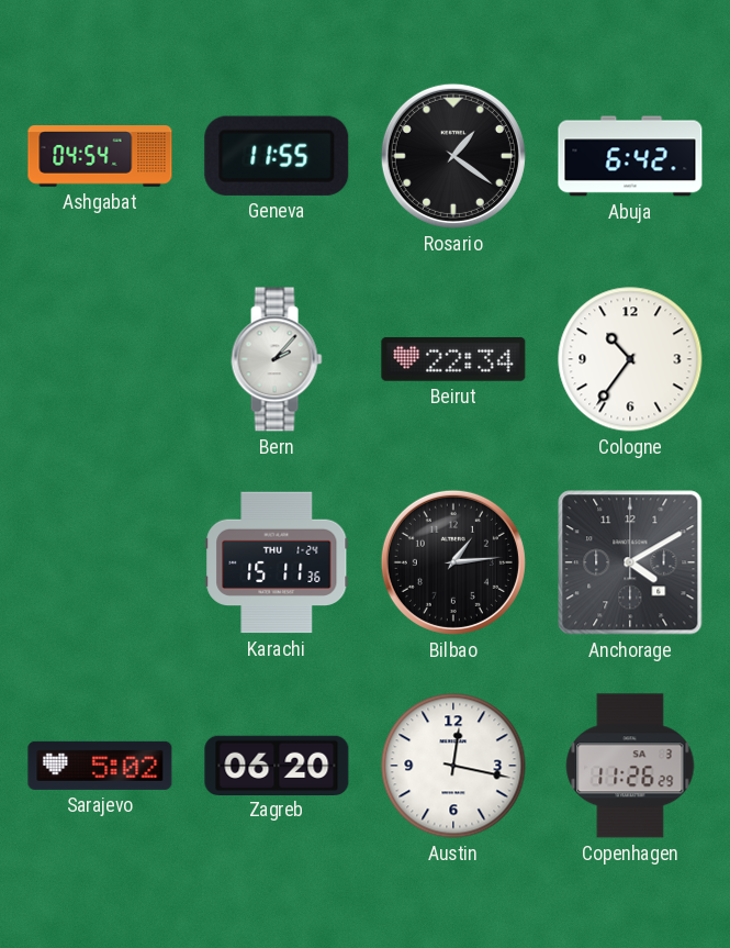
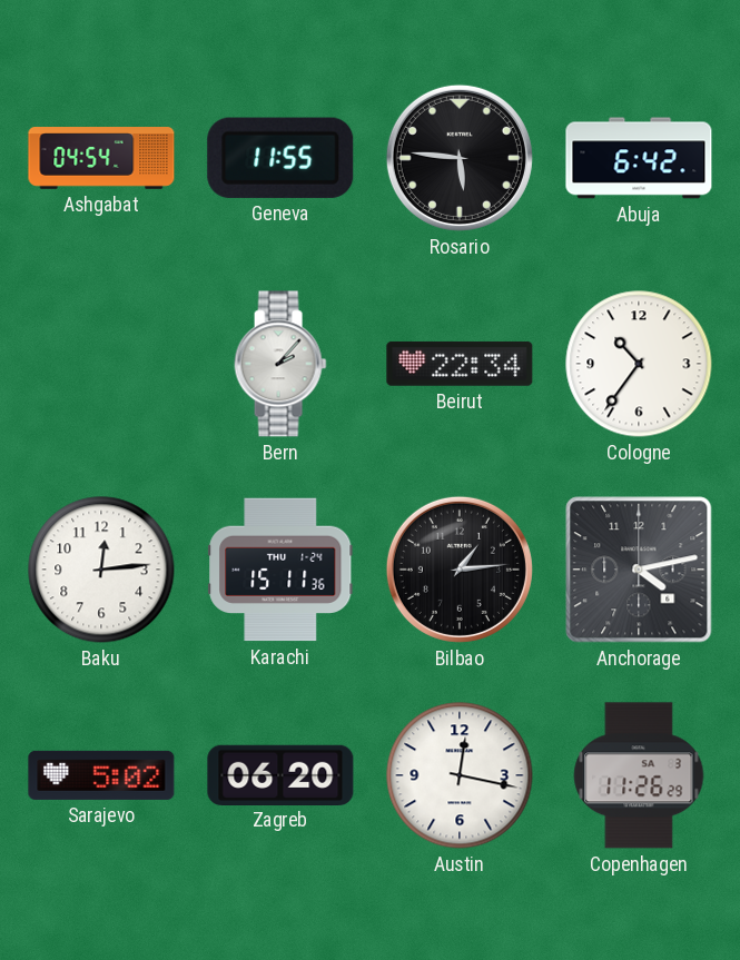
Rosario: 1:21 -> 5:46
Baku: none -> 12:14
Anchorage: 4:10 -> 4:13
